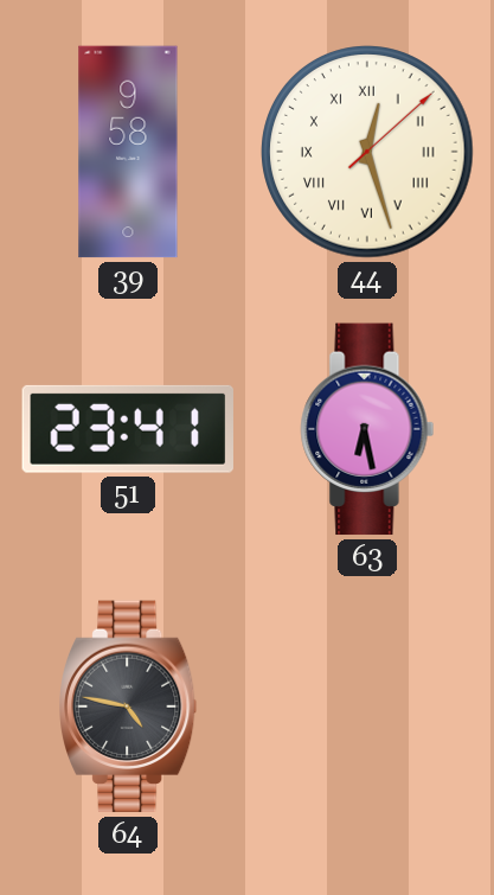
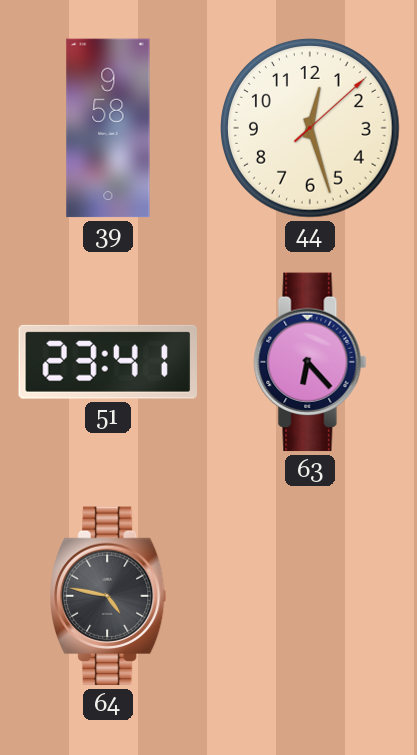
44 numerals: Roman -> Arabic
63: 6:28 -> 6:23
